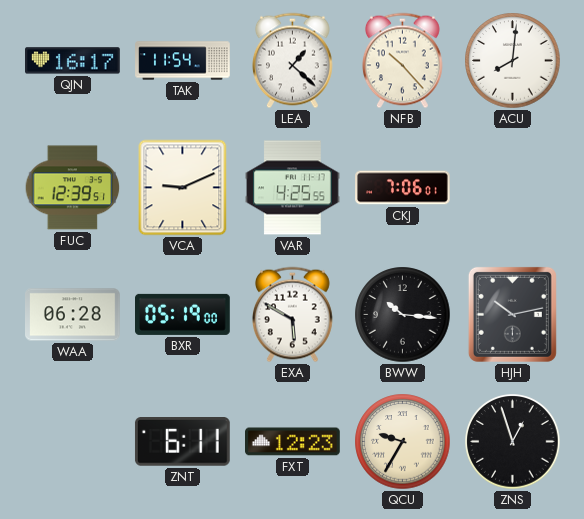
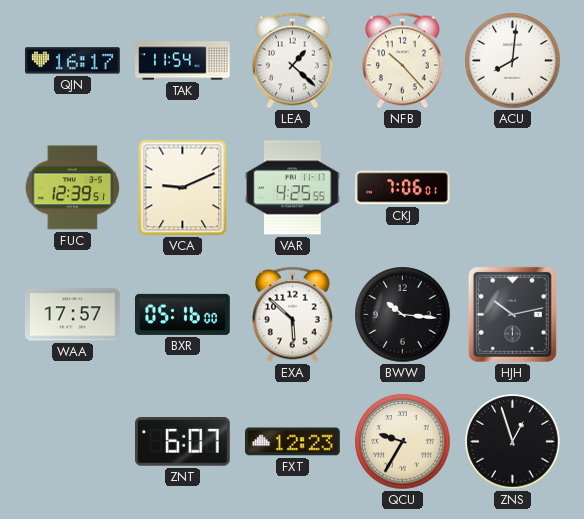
WAA: 06:28 -> 17:57
BXR: 05:19 -> 05:16
EXA: 5:50 -> 5:52
ZNT: 6:11 -> 6:07
